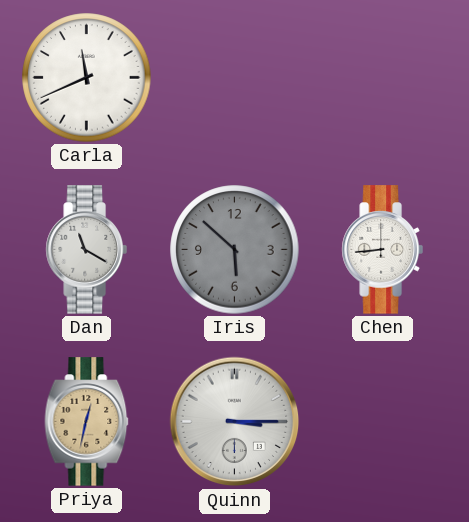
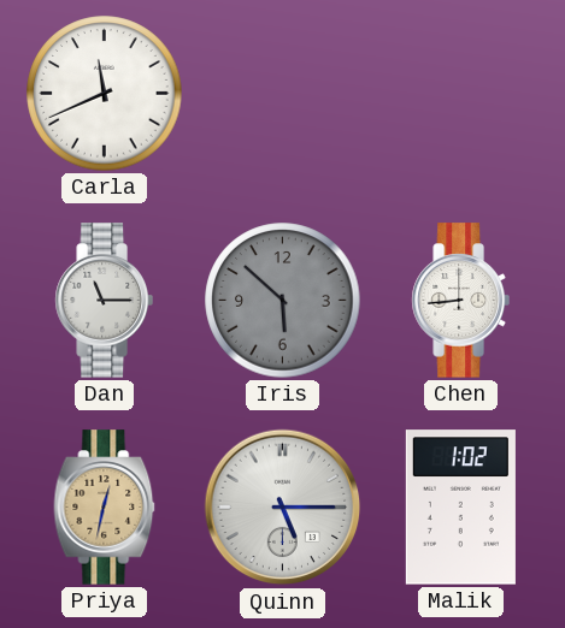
Dan: 11:20 -> 11:15
Quinn: 3:15 -> 5:15
Malik: none -> 1:02
